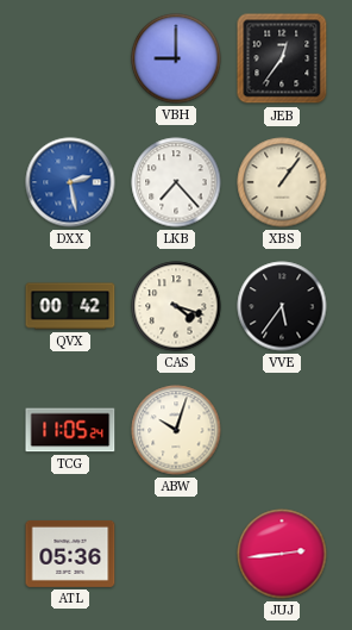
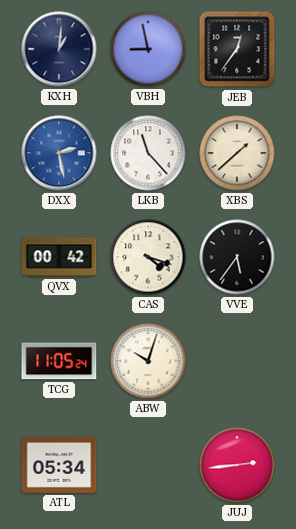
KXH: none -> 1:01
VBH: 9:00 -> 8:58
LKB: 7:23 -> 11:23
XBS: 1:06 -> 1:38
ATL: 05:36 -> 05:34
